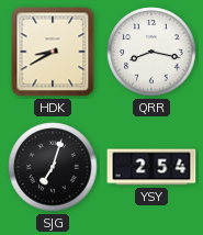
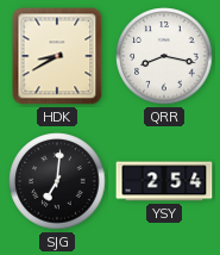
SJG: 7:03 -> 7:01
